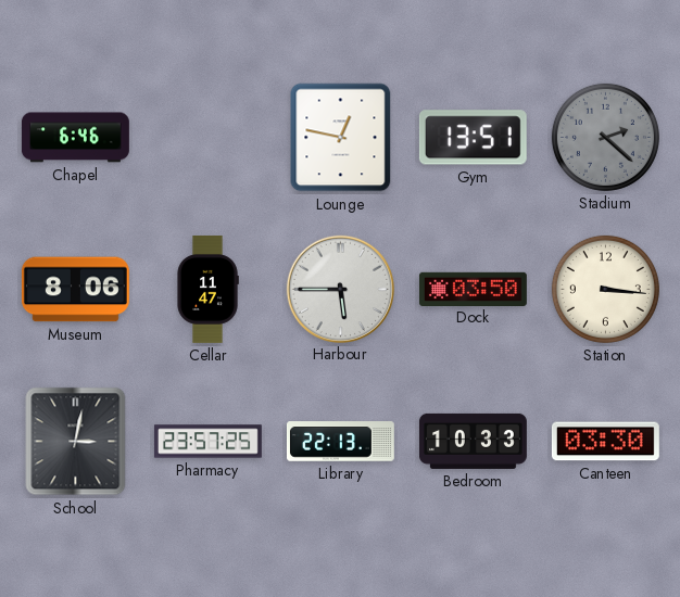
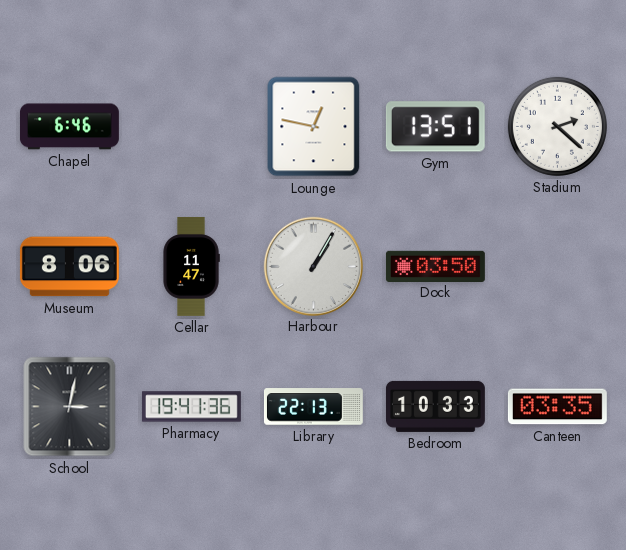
Stadium dial: grey -> white
Harbour: 5:45 -> 1:05
Station: 3:16 -> none
Pharmacy: 23:57 -> 19:41
Canteen: 03:30 -> 03:35
